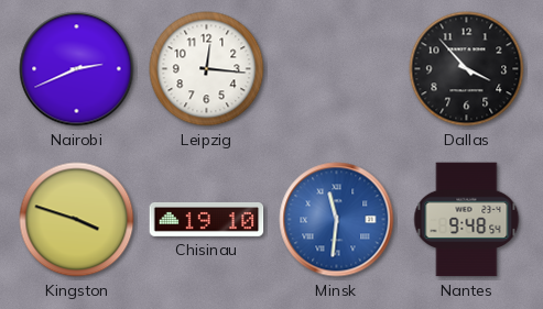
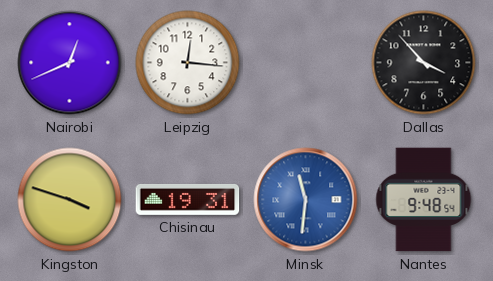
Nairobi: 2:41 -> 12:41
Chisinau: 19:10 -> 19:31
